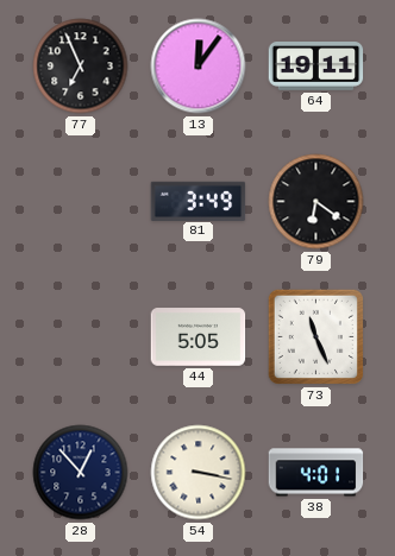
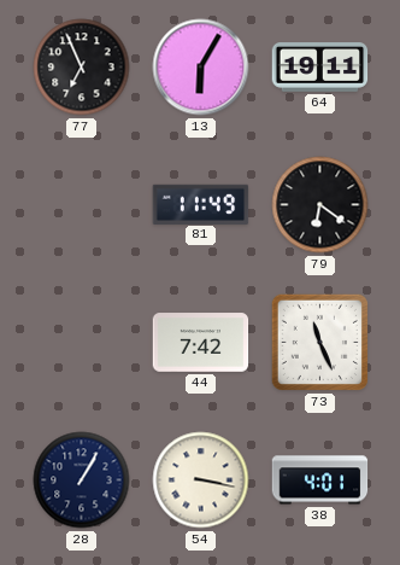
13: 12:06 -> 6:05
81: 3:49 -> 11:49
44: 5:05 -> 7:42
28: 12:53 -> 1:05
